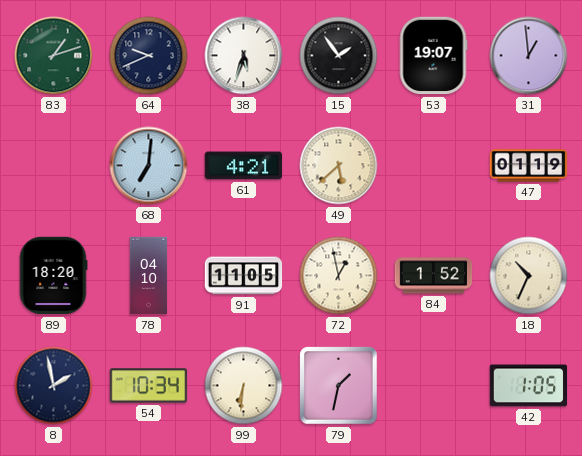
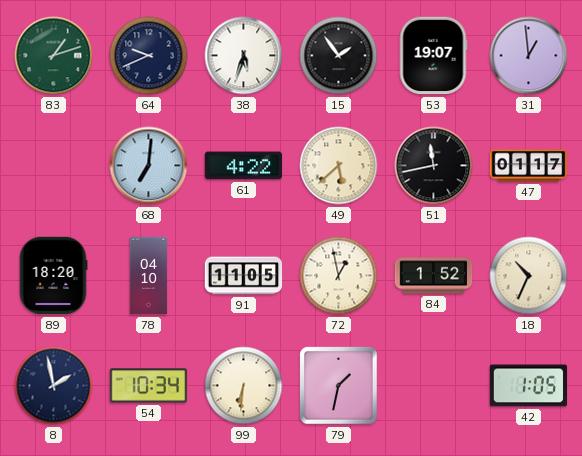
61: 4:21 -> 4:22
51: none -> 11:43
47: 01:19 -> 01:17
